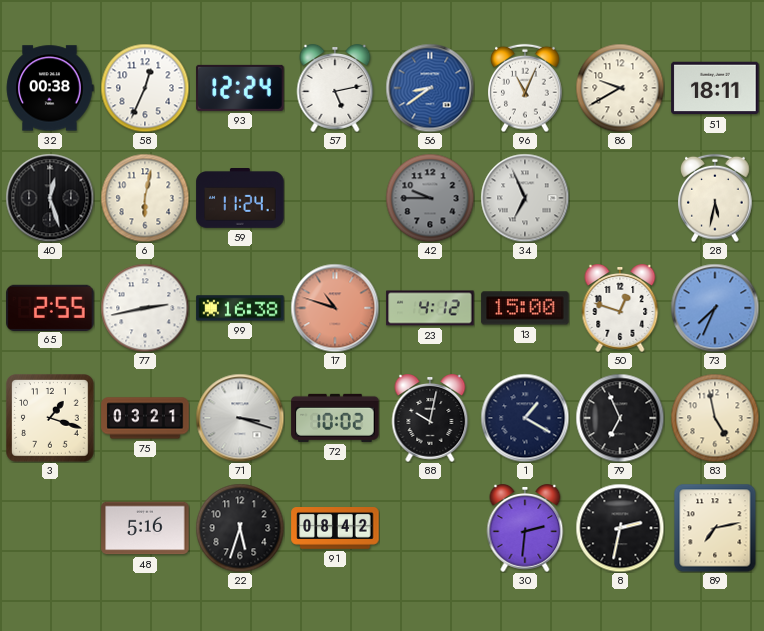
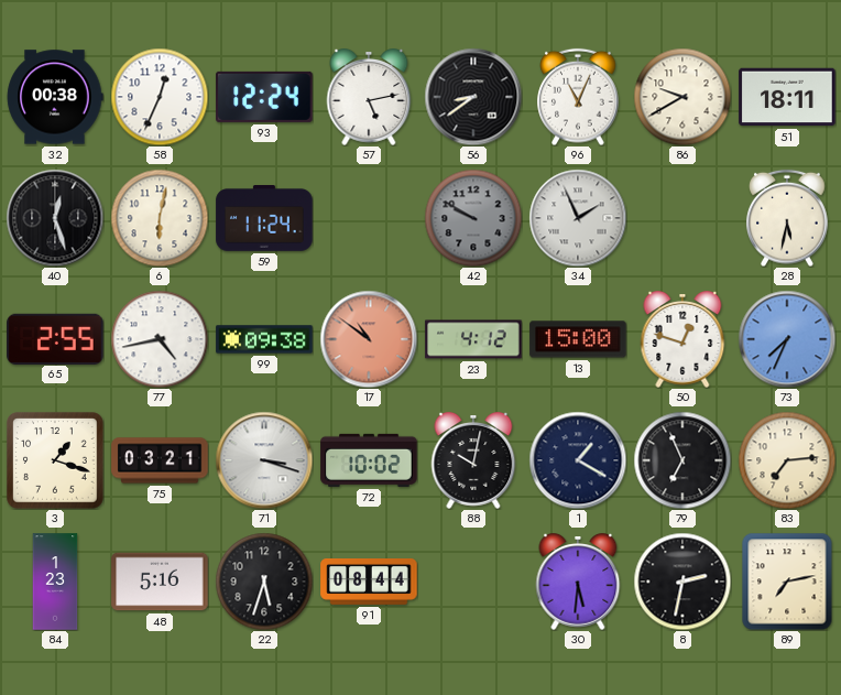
56 dial: blue -> black
42: 9:45 -> 9:50
34: 6:56 -> 1:56
77: 2:43 -> 4:43
99: 16:38 -> 09:38
17: 10:48 -> 10:51
83: 4:58 -> 7:14
84: none -> 1:23
91: 08:42 -> 08:44
30: 2:31 -> 5:31
